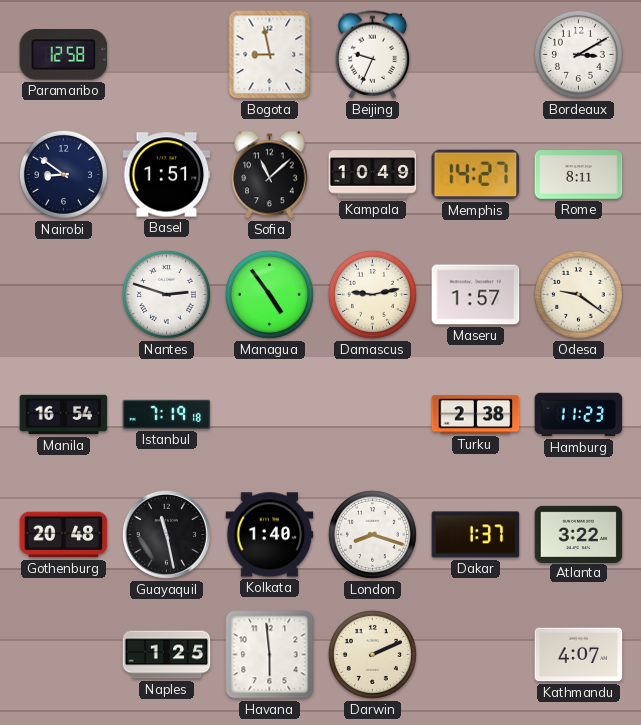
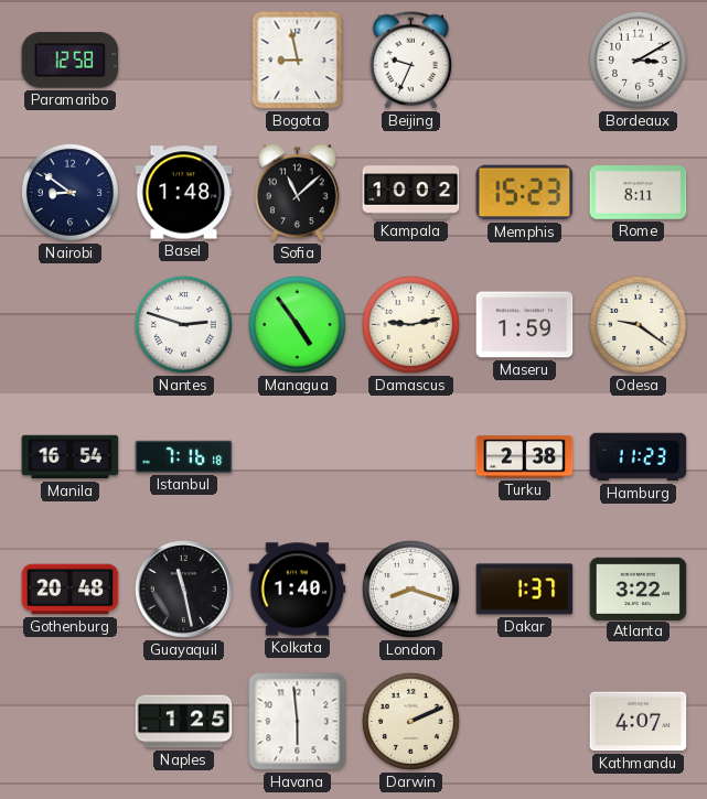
Basel: 1:51 -> 1:48
Kampala: 10:49 -> 10:02
Memphis: 14:27 -> 15:23
Maseru: 1:57 -> 1:59
Istanbul: 7:19 -> 7:16
